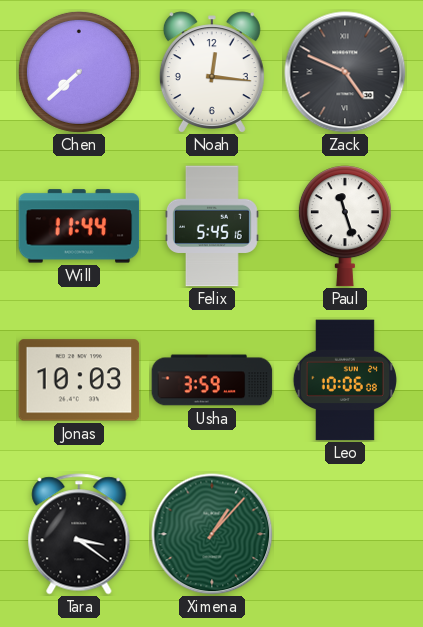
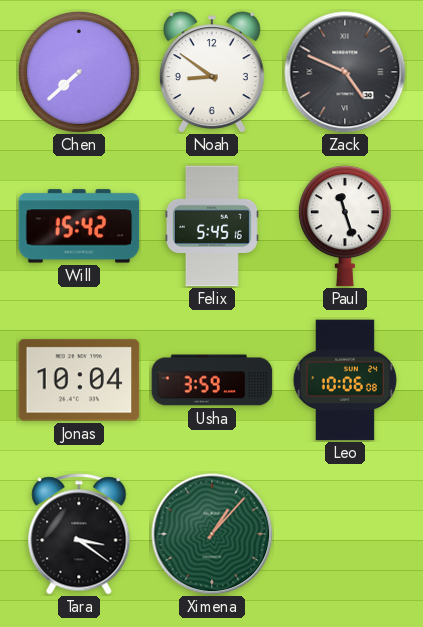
Noah: 12:16 -> 8:51
Will: 11:44 -> 15:42
Jonas: 10:03 -> 10:04
